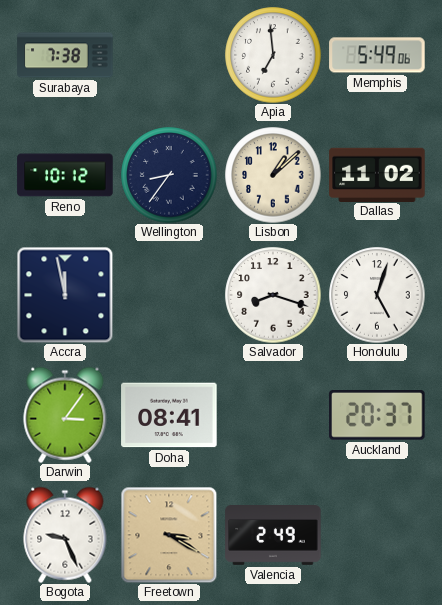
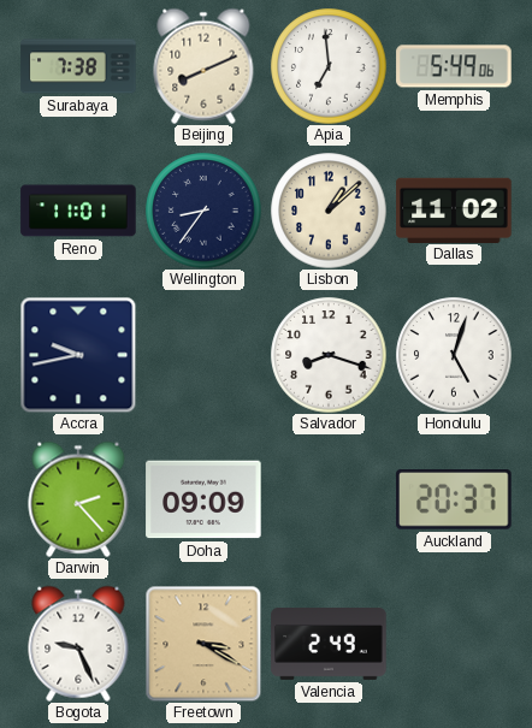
Beijing: none -> 8:11
Reno: 10:12 -> 11:01
Accra: 11:58 -> 9:43
Darwin: 3:06 -> 2:23
Doha: 08:41 -> 09:09
